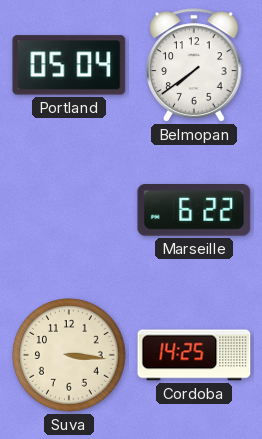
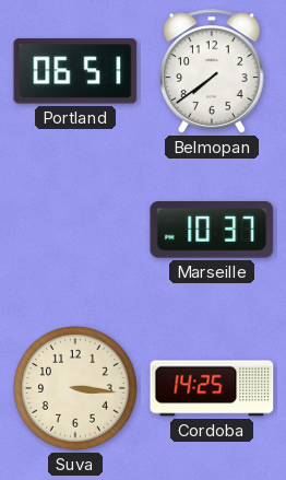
Portland: 05:04 -> 06:51
Marseille: 6:22 -> 10:37
